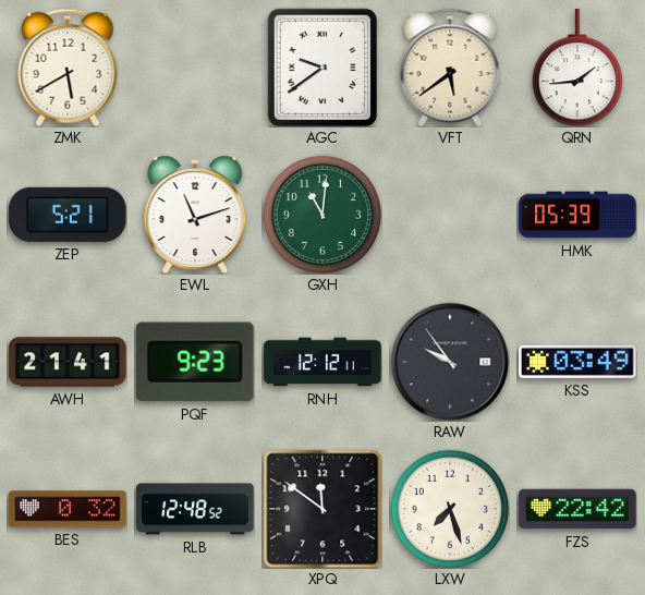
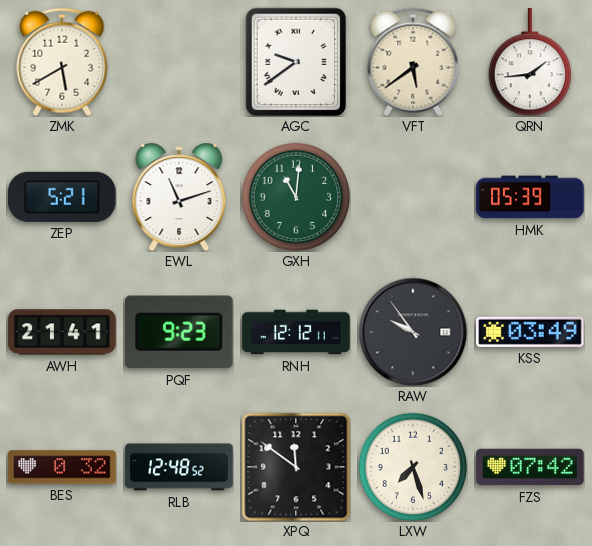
FZS: 22:42 -> 07:42
